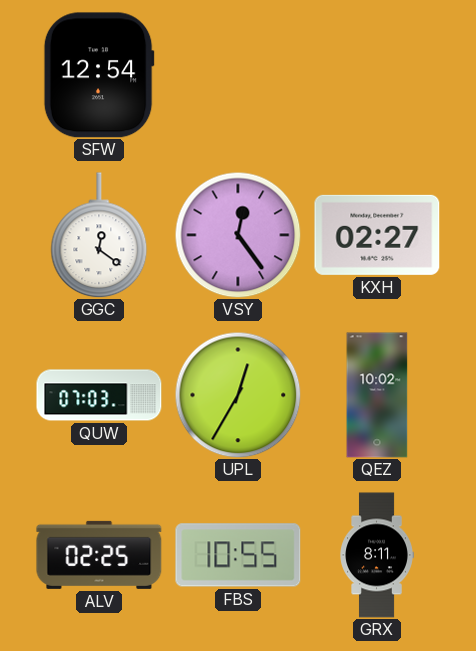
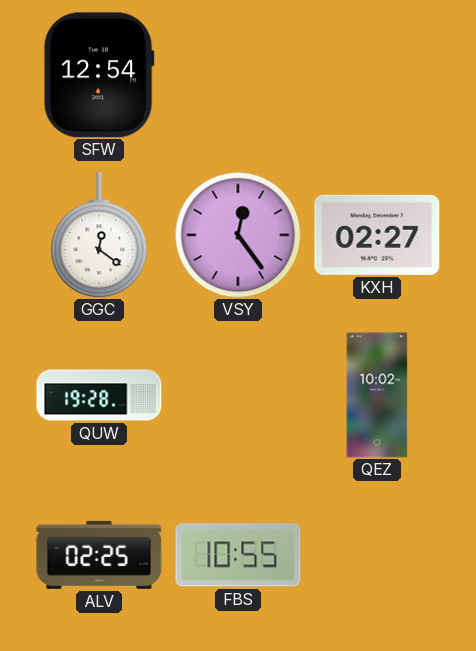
QUW: 07:03 -> 19:28
UPL: 12:35 -> none
GRX: 8:11 -> none
